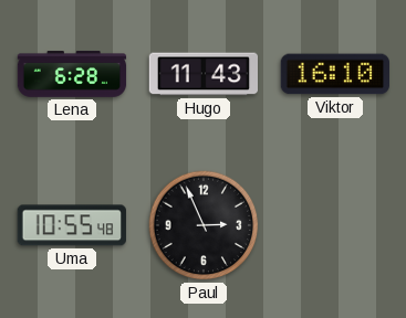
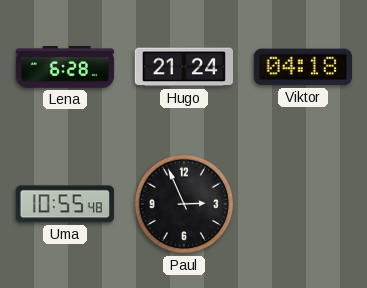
Hugo: 11:43 -> 21:24
Viktor: 16:10 -> 04:18
